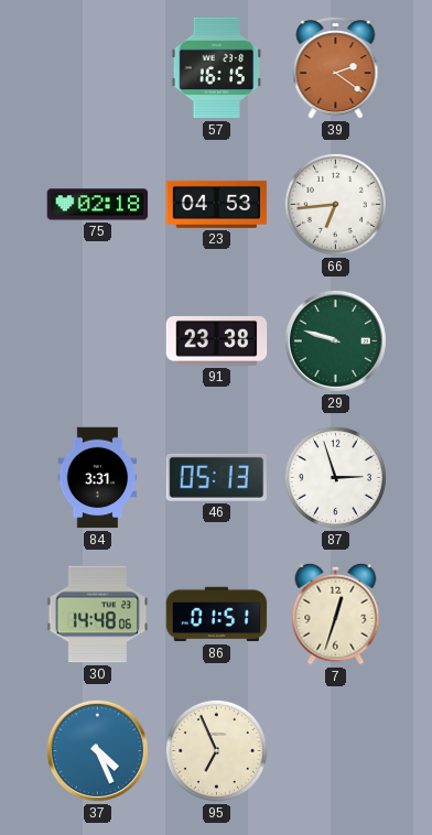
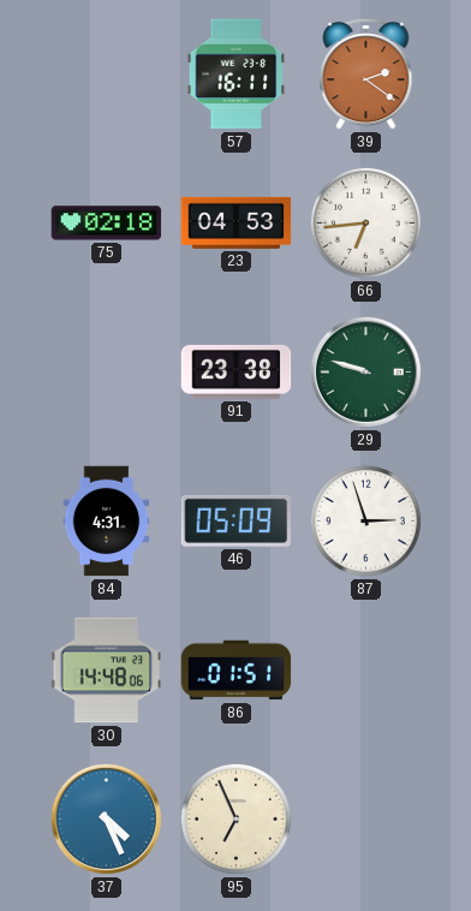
57: 16:15 -> 16:11
84: 3:31 -> 4:31
46: 05:13 -> 05:09
7: 12:33 -> none
